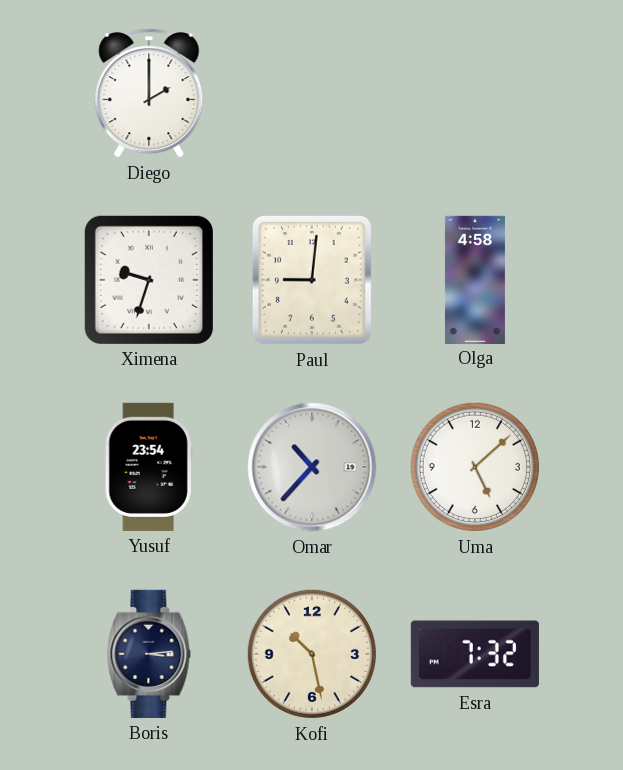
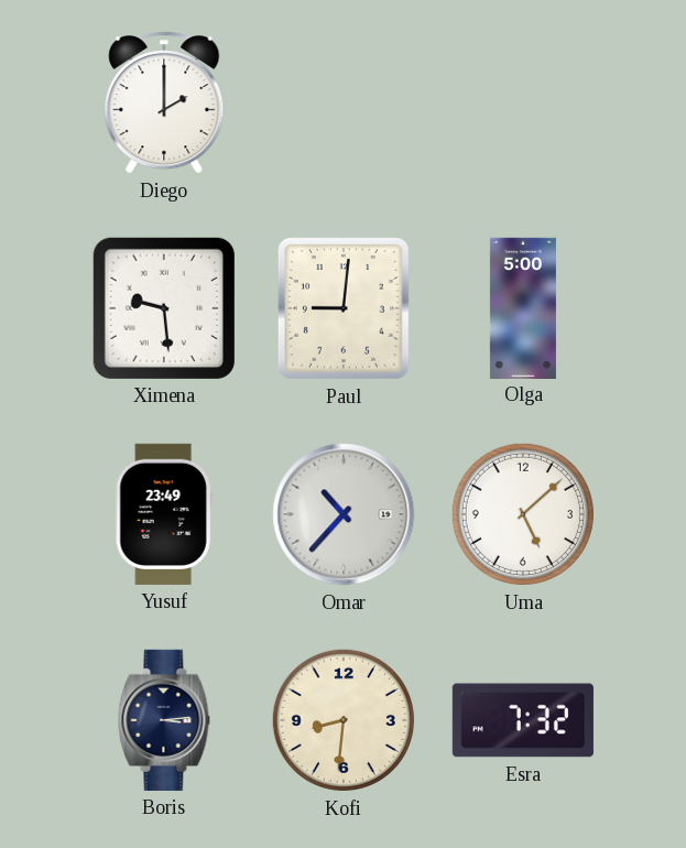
Ximena: 9:33 -> 9:29
Olga: 4:58 -> 5:00
Yusuf: 23:54 -> 23:49
Kofi: 10:28 -> 8:31
